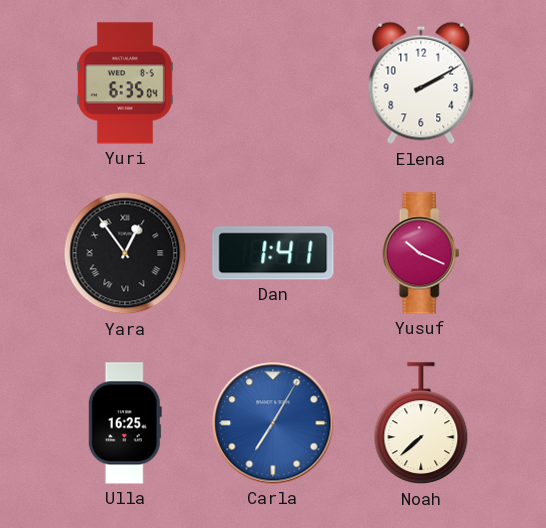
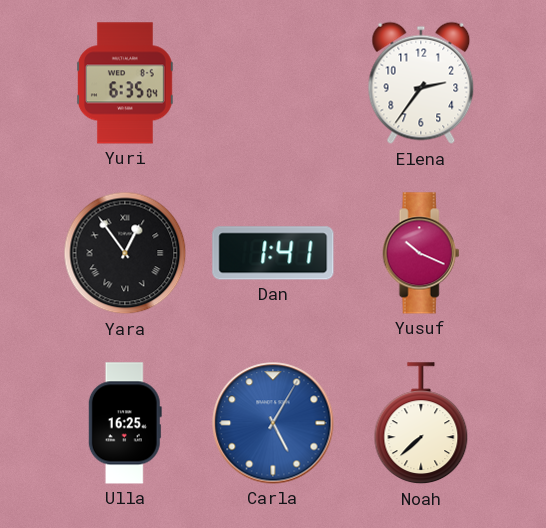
Elena: 2:10 -> 2:36
Carla: 7:05 -> 5:05
